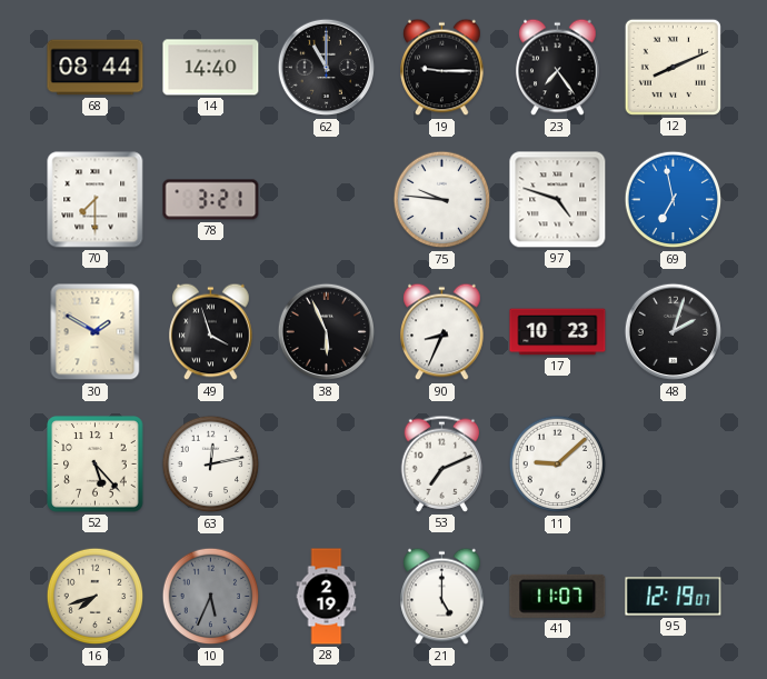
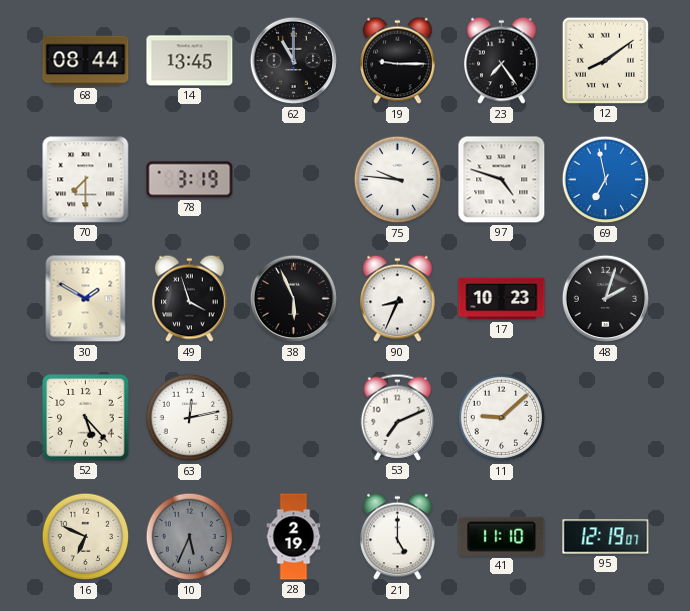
14: 14:40 -> 13:45
12: 8:11 -> 8:09
78: 3:21 -> 3:19
16: 7:42 -> 6:49
41: 11:07 -> 11:10
